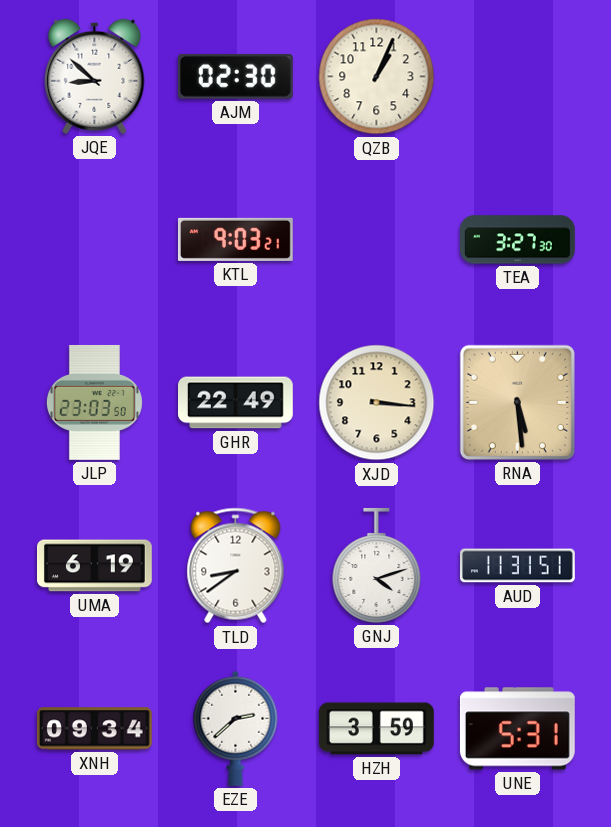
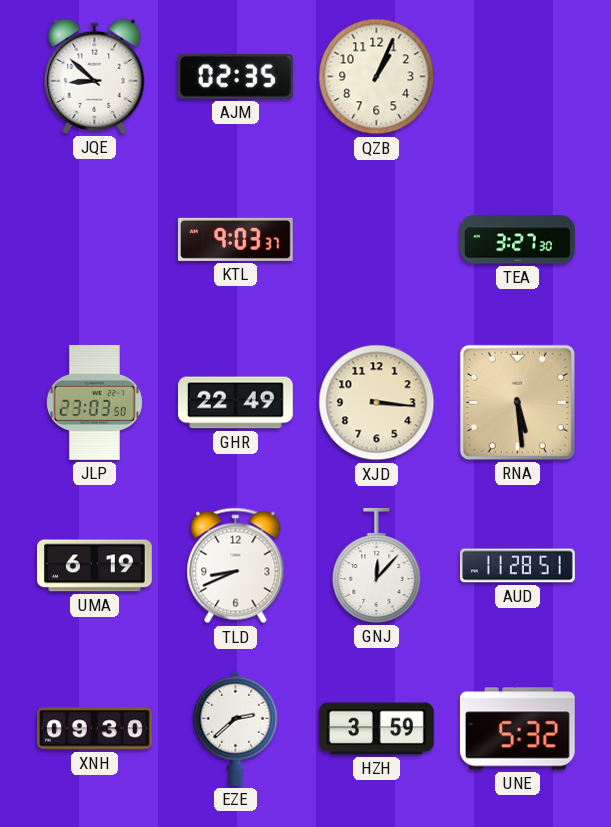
AJM: 02:30 -> 02:35
KTL: 9:03:21 -> 9:03:37
TLD: 8:39 -> 8:41
GNJ: 4:12 -> 12:07
AUD: 11:31 -> 11:28
XNH: 09:34 -> 09:30
UNE: 5:31 -> 5:32
